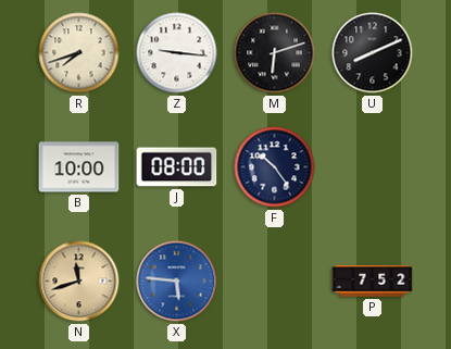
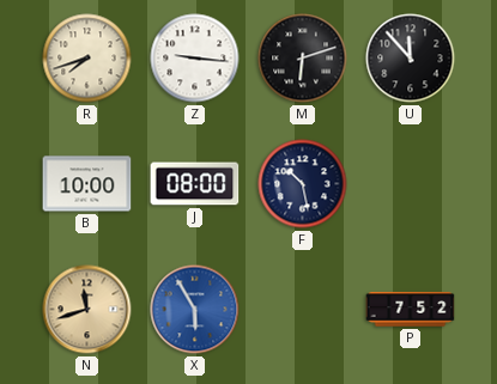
U: 8:11 -> 11:53
F: 10:24 -> 10:28
X: 5:46 -> 5:55
